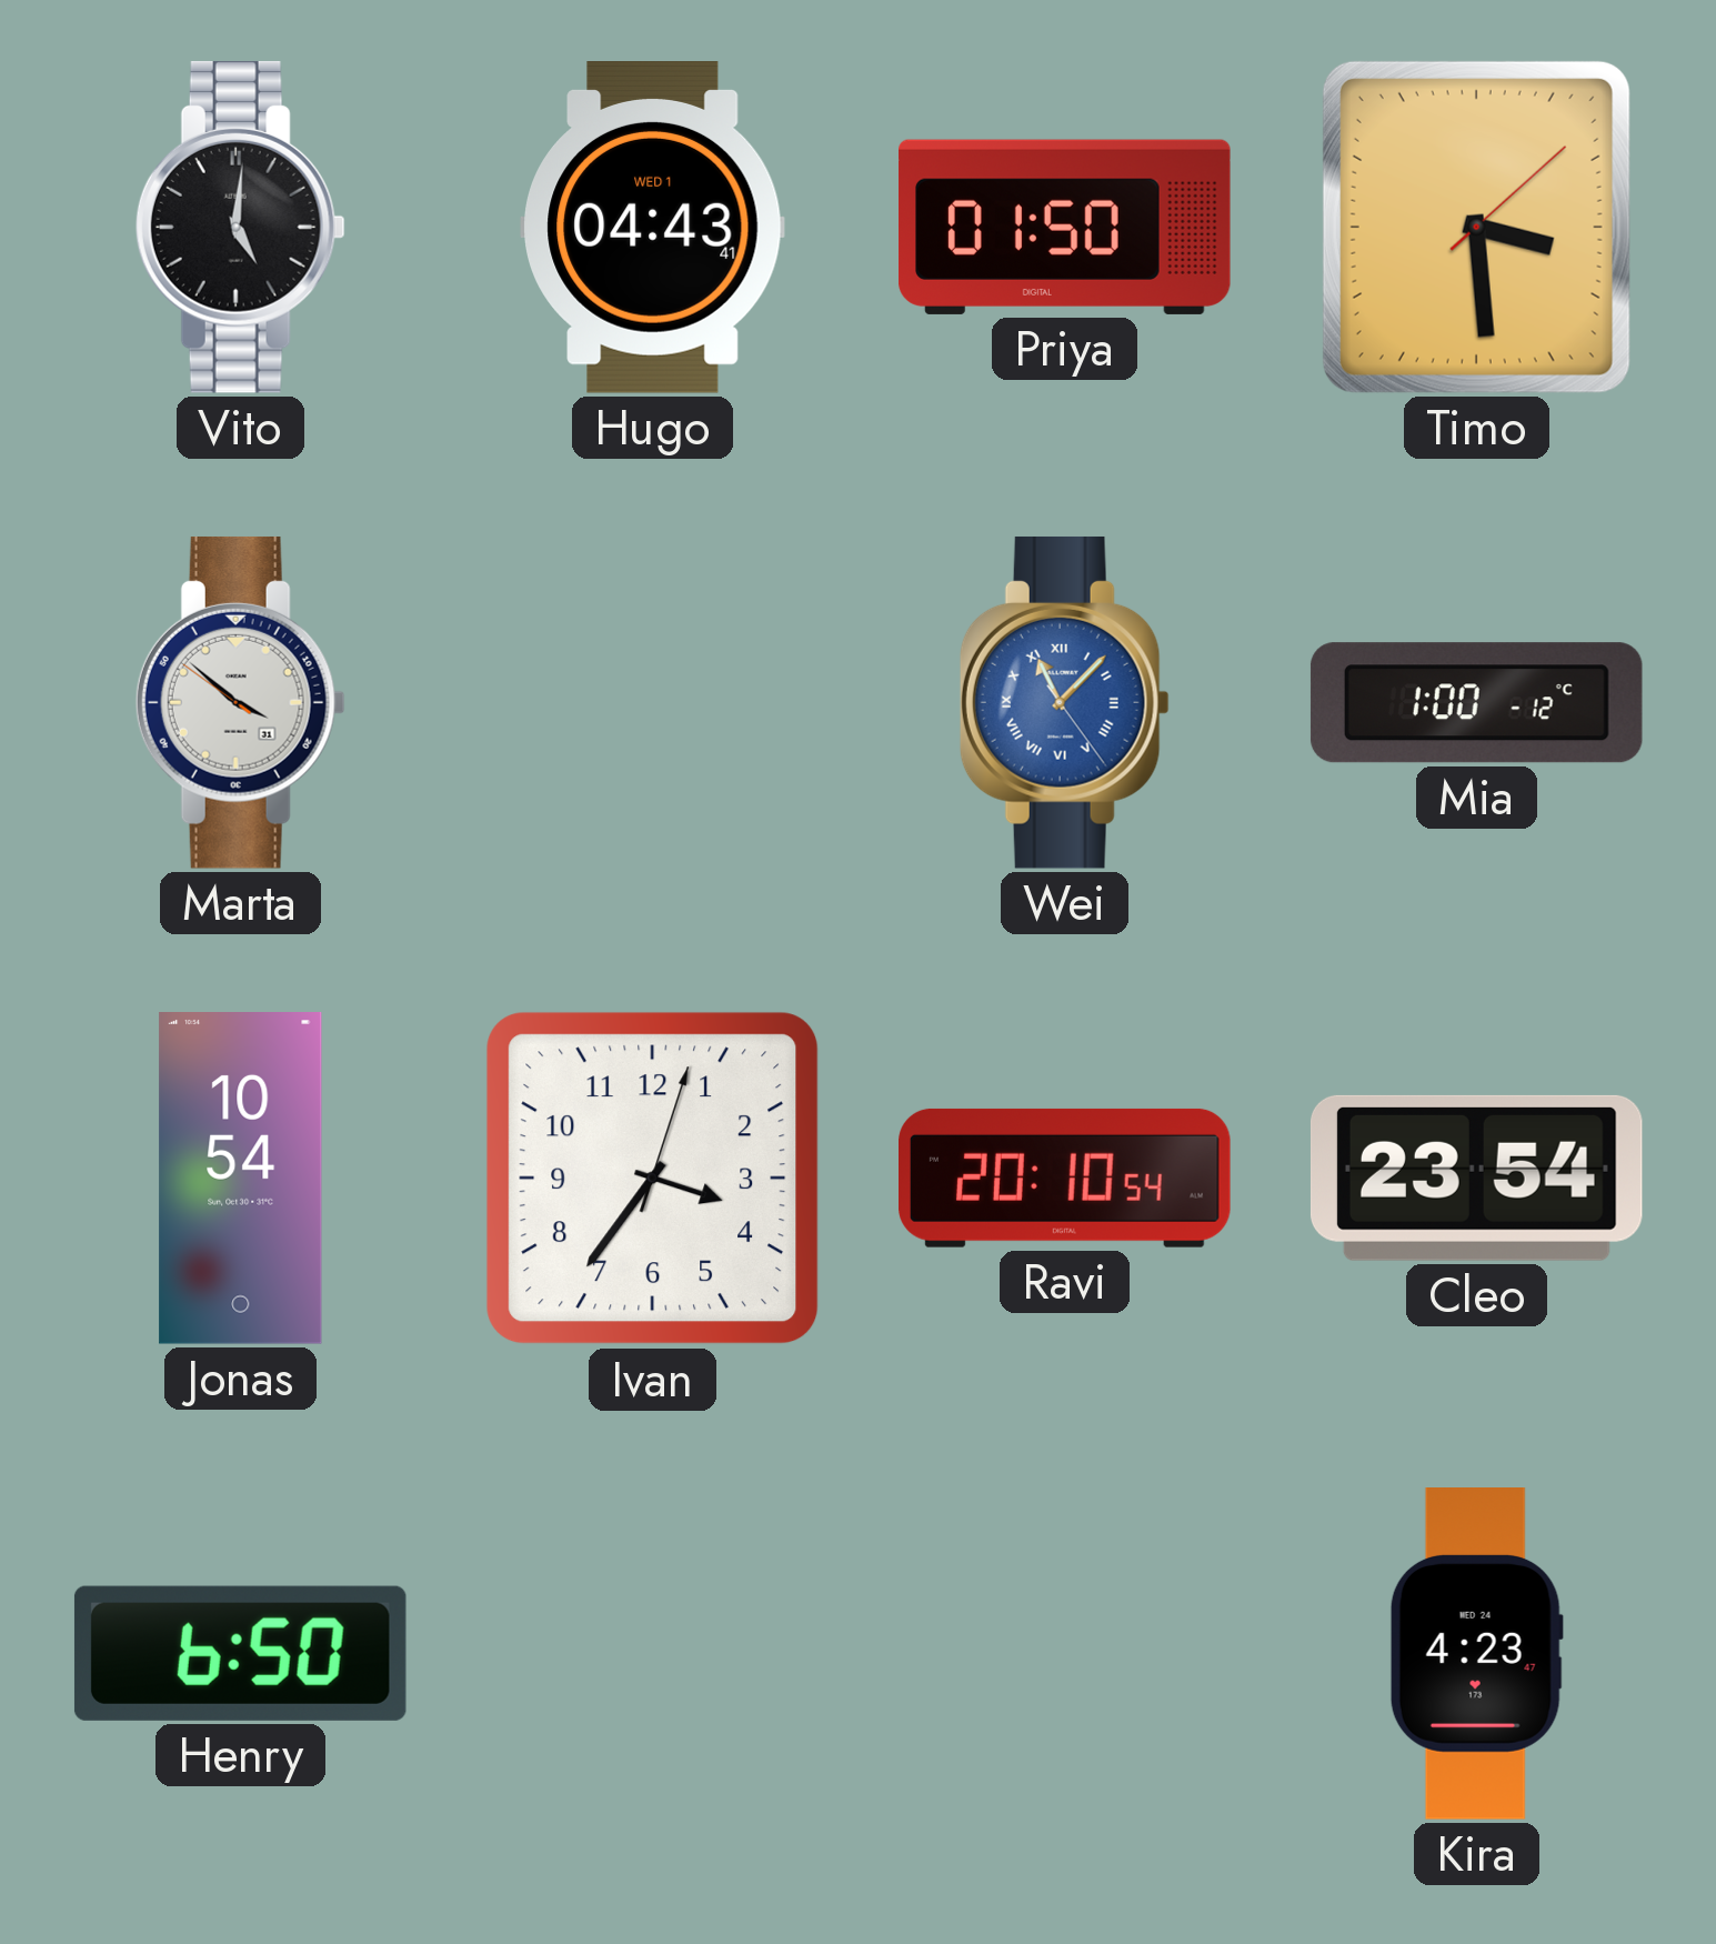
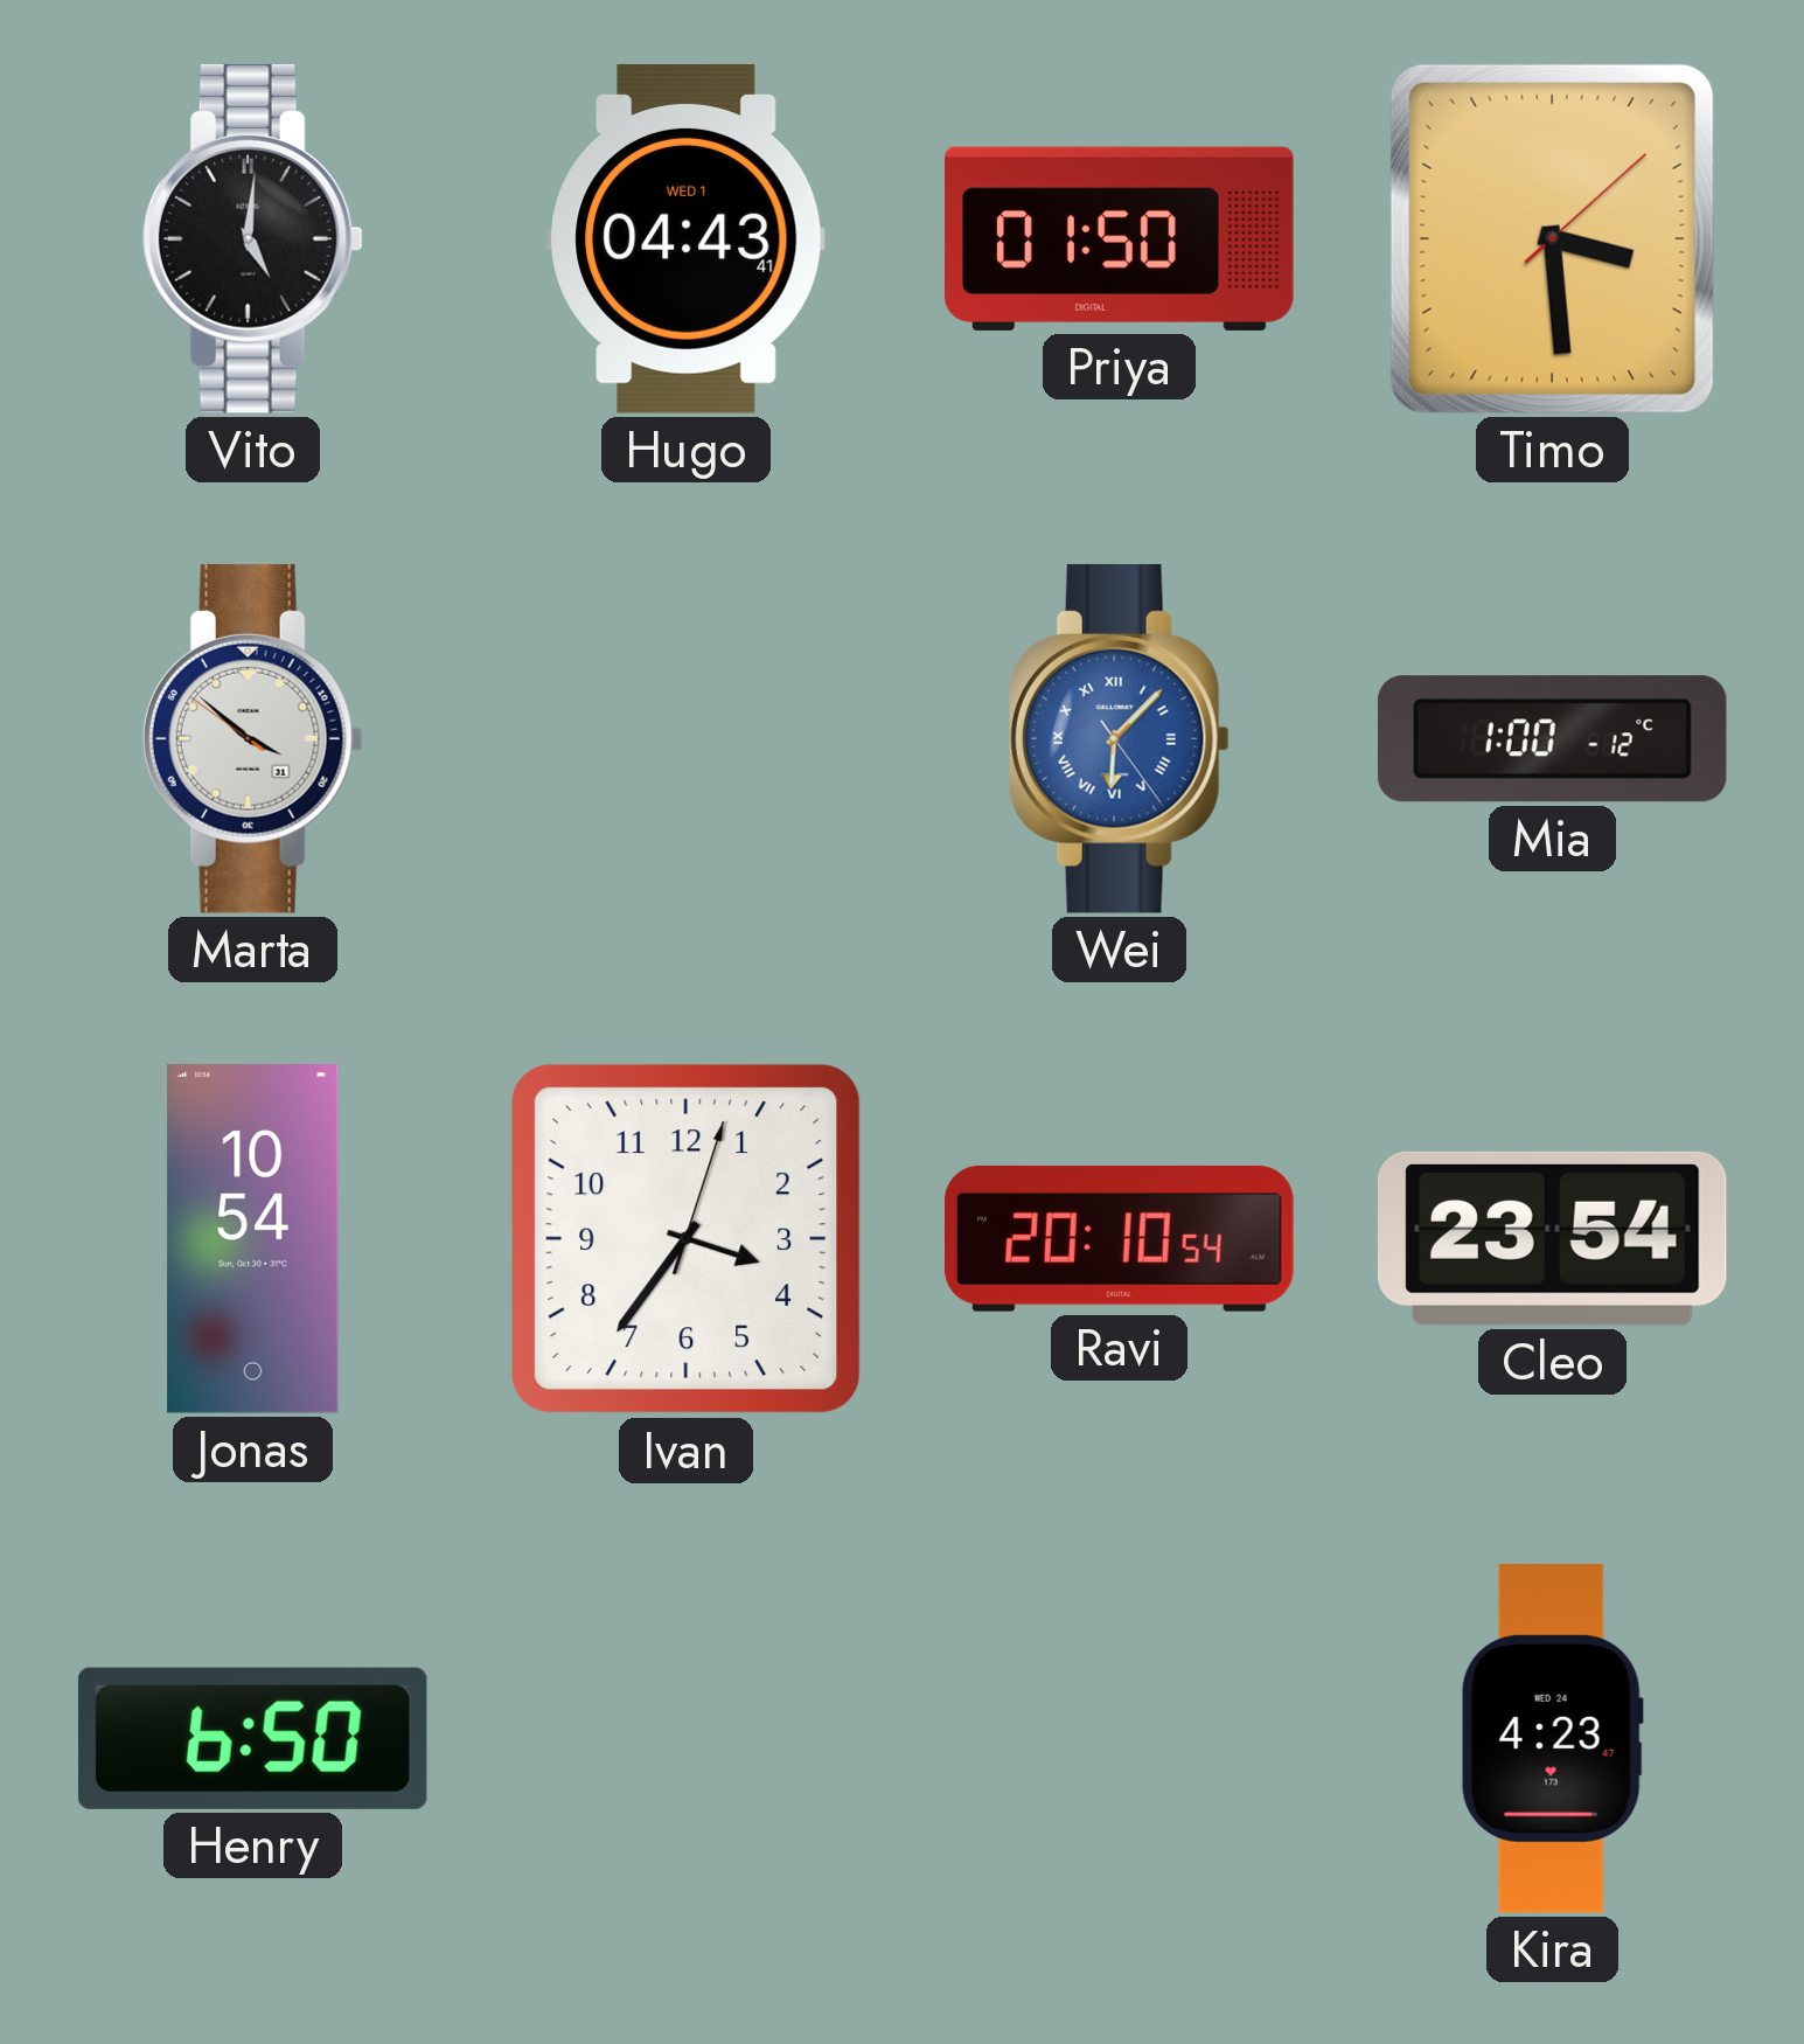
Wei: 11:07 -> 6:07
